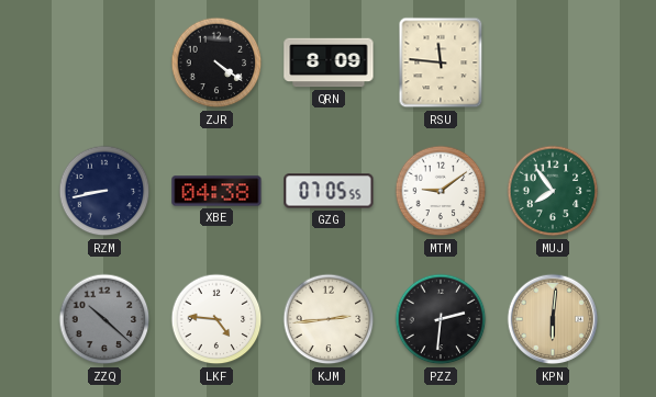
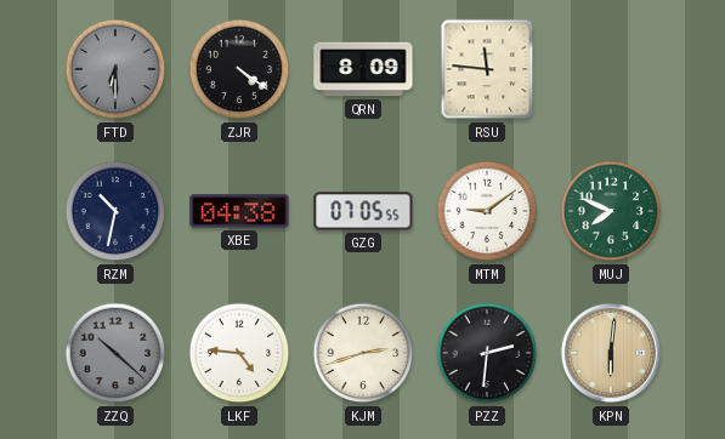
FTD: none -> 6:30
RZM: 8:43 -> 10:32
MUJ: 7:54 -> 7:49
KJM: 2:44 -> 2:42
